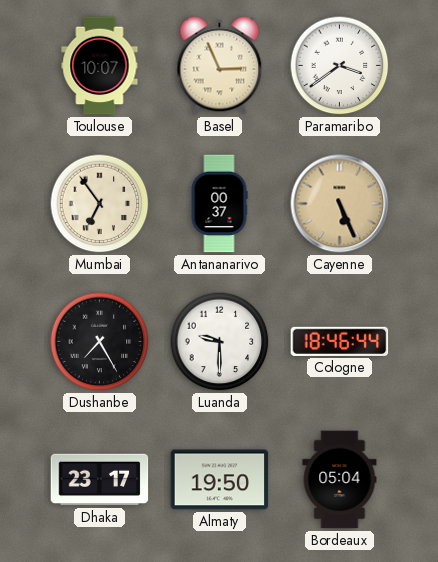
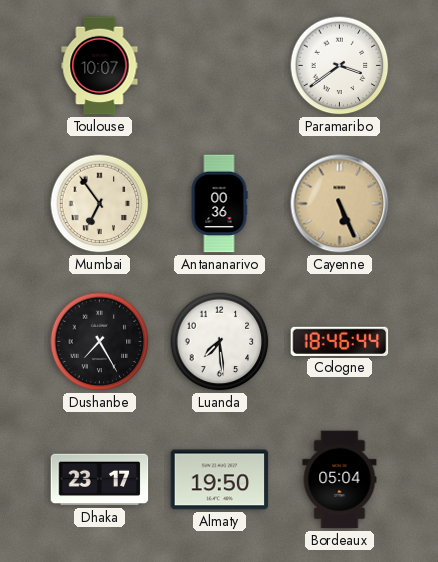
Basel: 2:56 -> none
Antananarivo: 00:37 -> 00:36
Luanda: 9:30 -> 7:29
